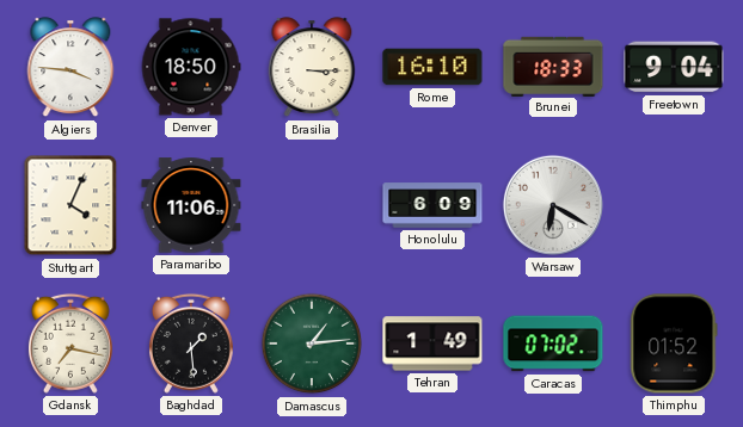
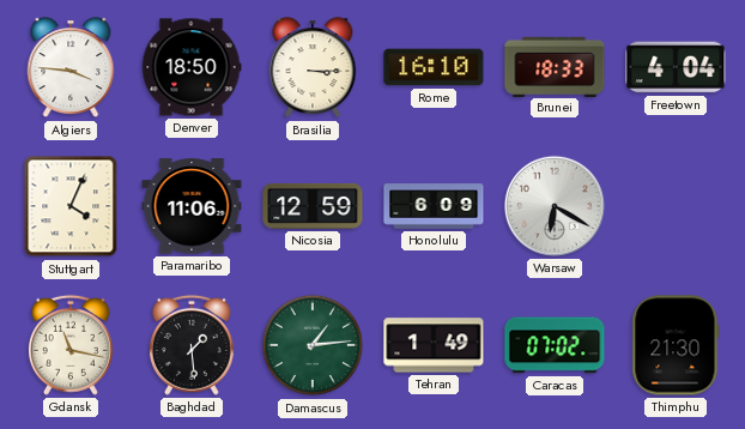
Freetown: 9:04 -> 4:04
Nicosia: none -> 12:59
Gdansk: 7:17 -> 11:17
Thimphu: 01:52 -> 21:30
